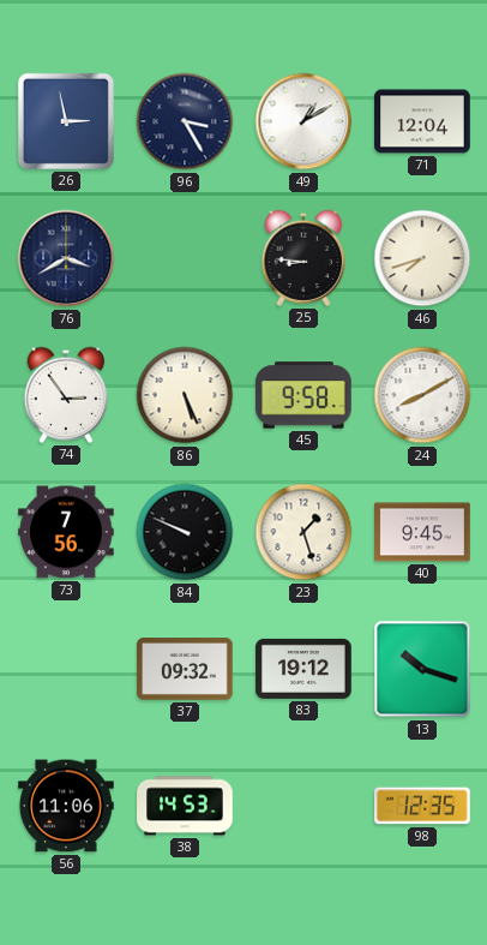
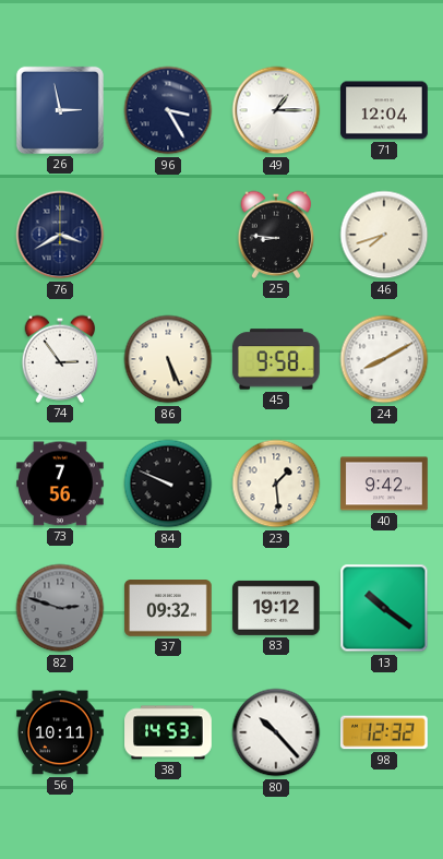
49: 1:10 -> 1:15
23: 1:27 -> 1:29
40: 9:45 -> 9:42
82: none -> 2:48
13: 10:18 -> 10:21
56: 11:06 -> 10:11
80: none -> 10:23
98: 12:35 -> 12:32
